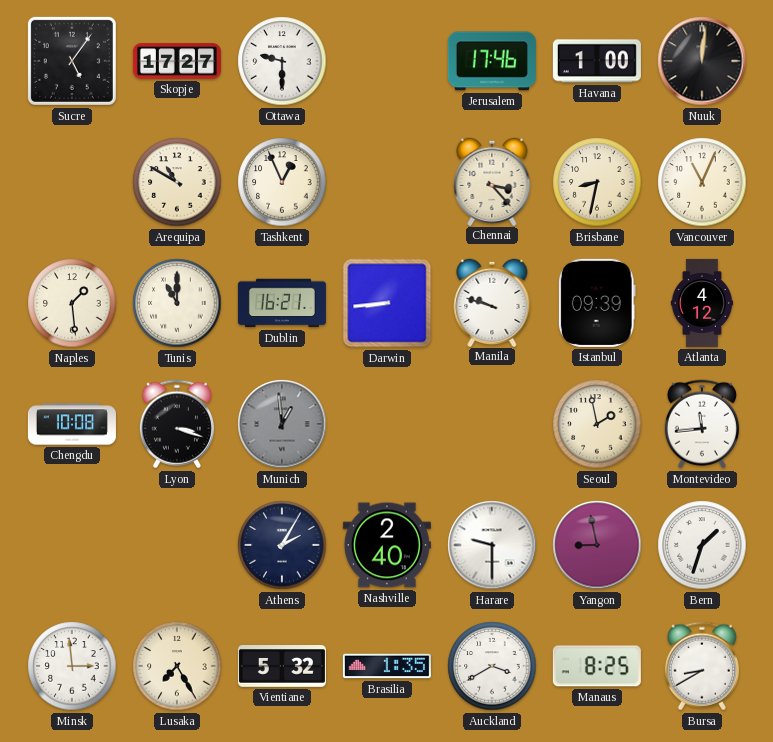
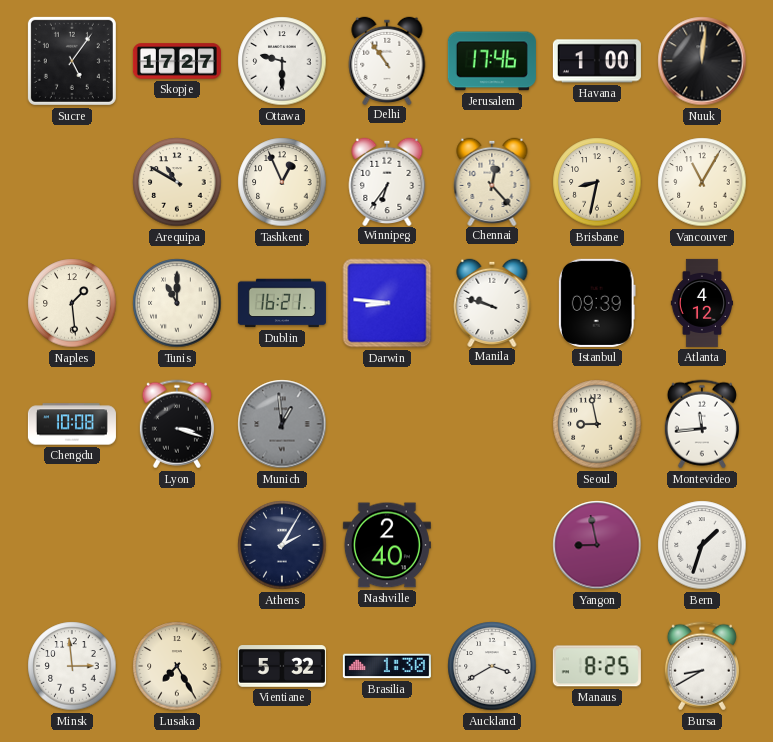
Delhi: none -> 10:54
Winnipeg: none -> 6:36
Chennai: 3:23 -> 12:23
Vancouver: 11:04 -> 11:05
Darwin: 8:44 -> 8:46
Seoul: 1:58 -> 8:58
Harare: 9:30 -> none
Brasilia: 1:35 -> 1:30
